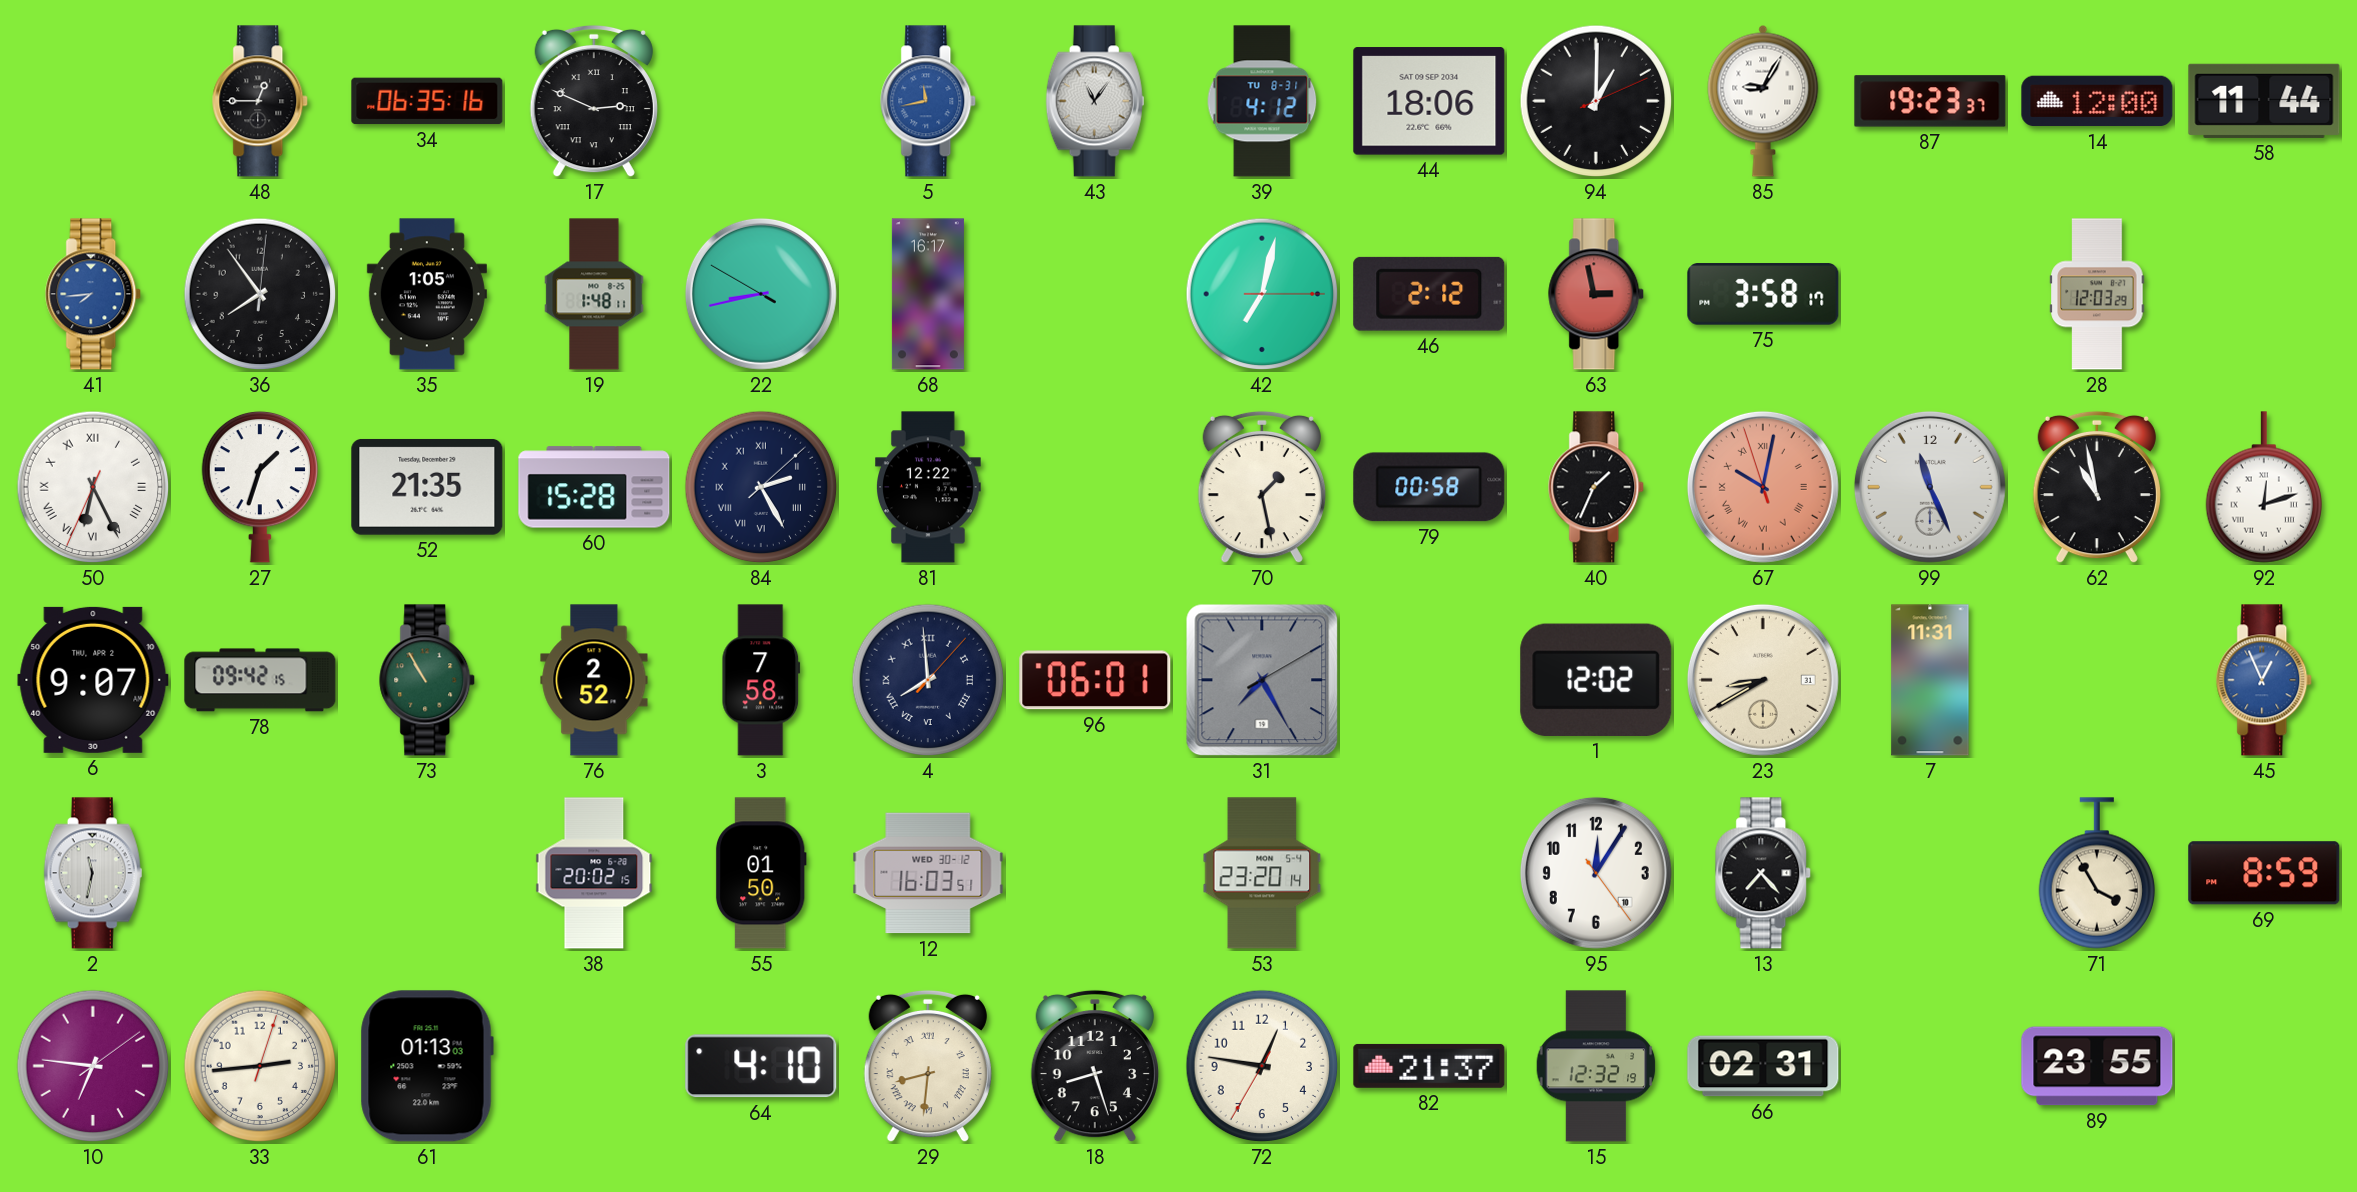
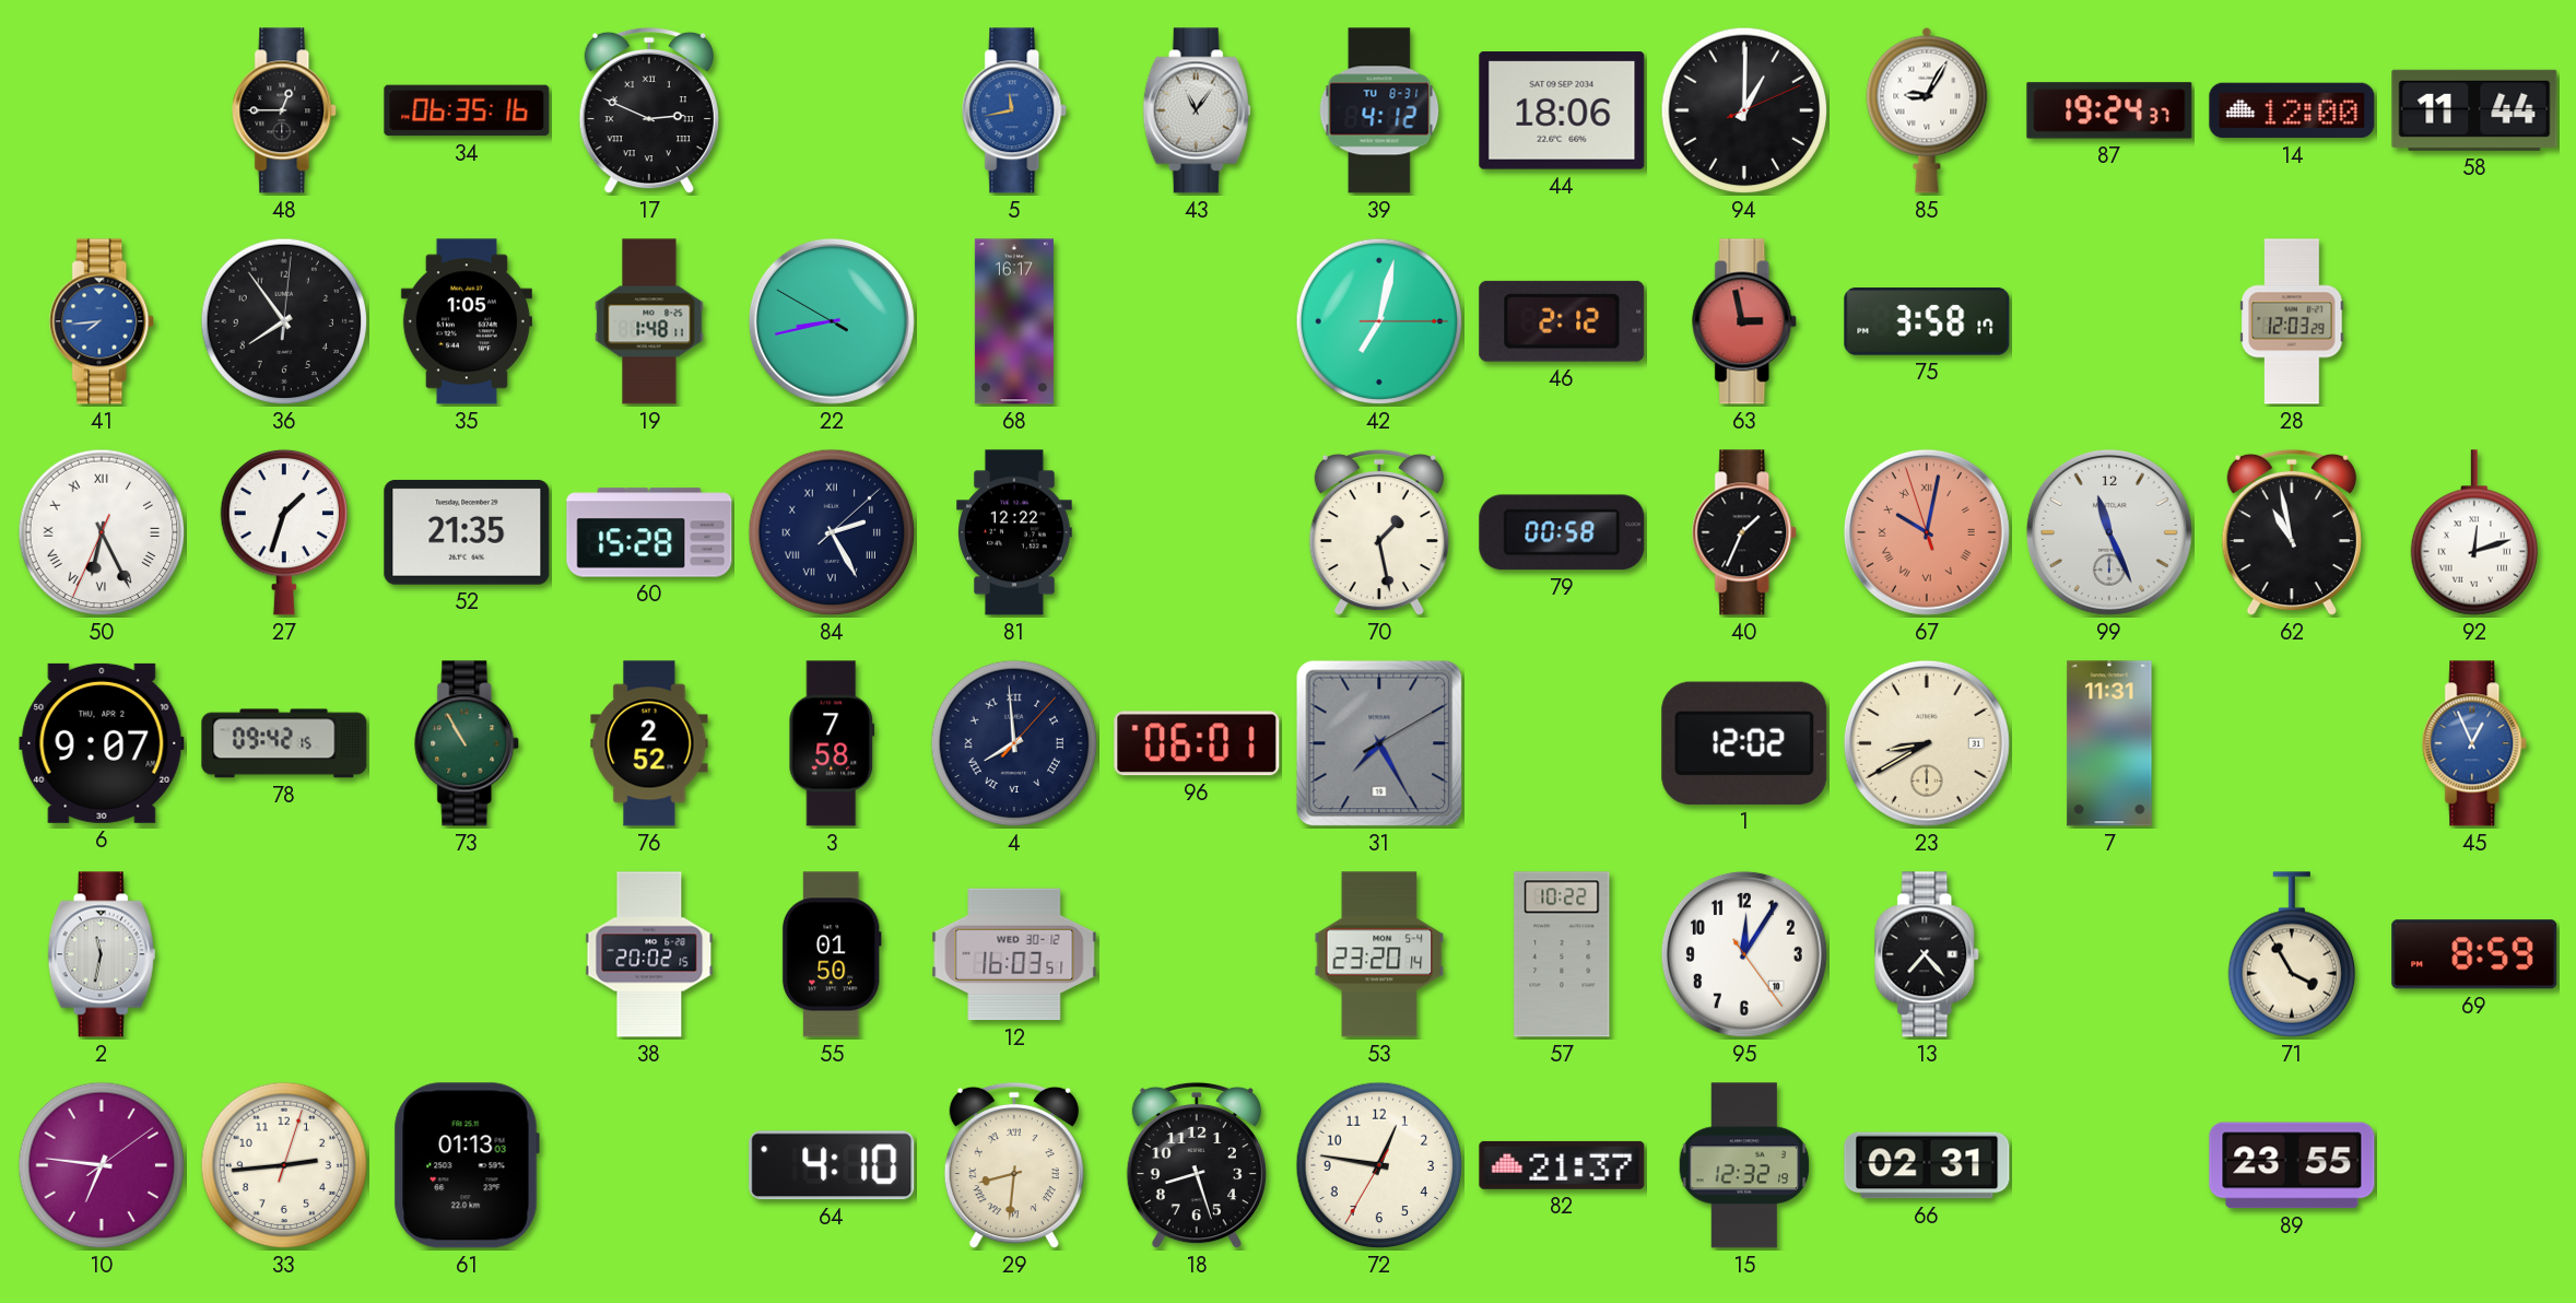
87: 19:23 -> 19:24
57: none -> 10:22
